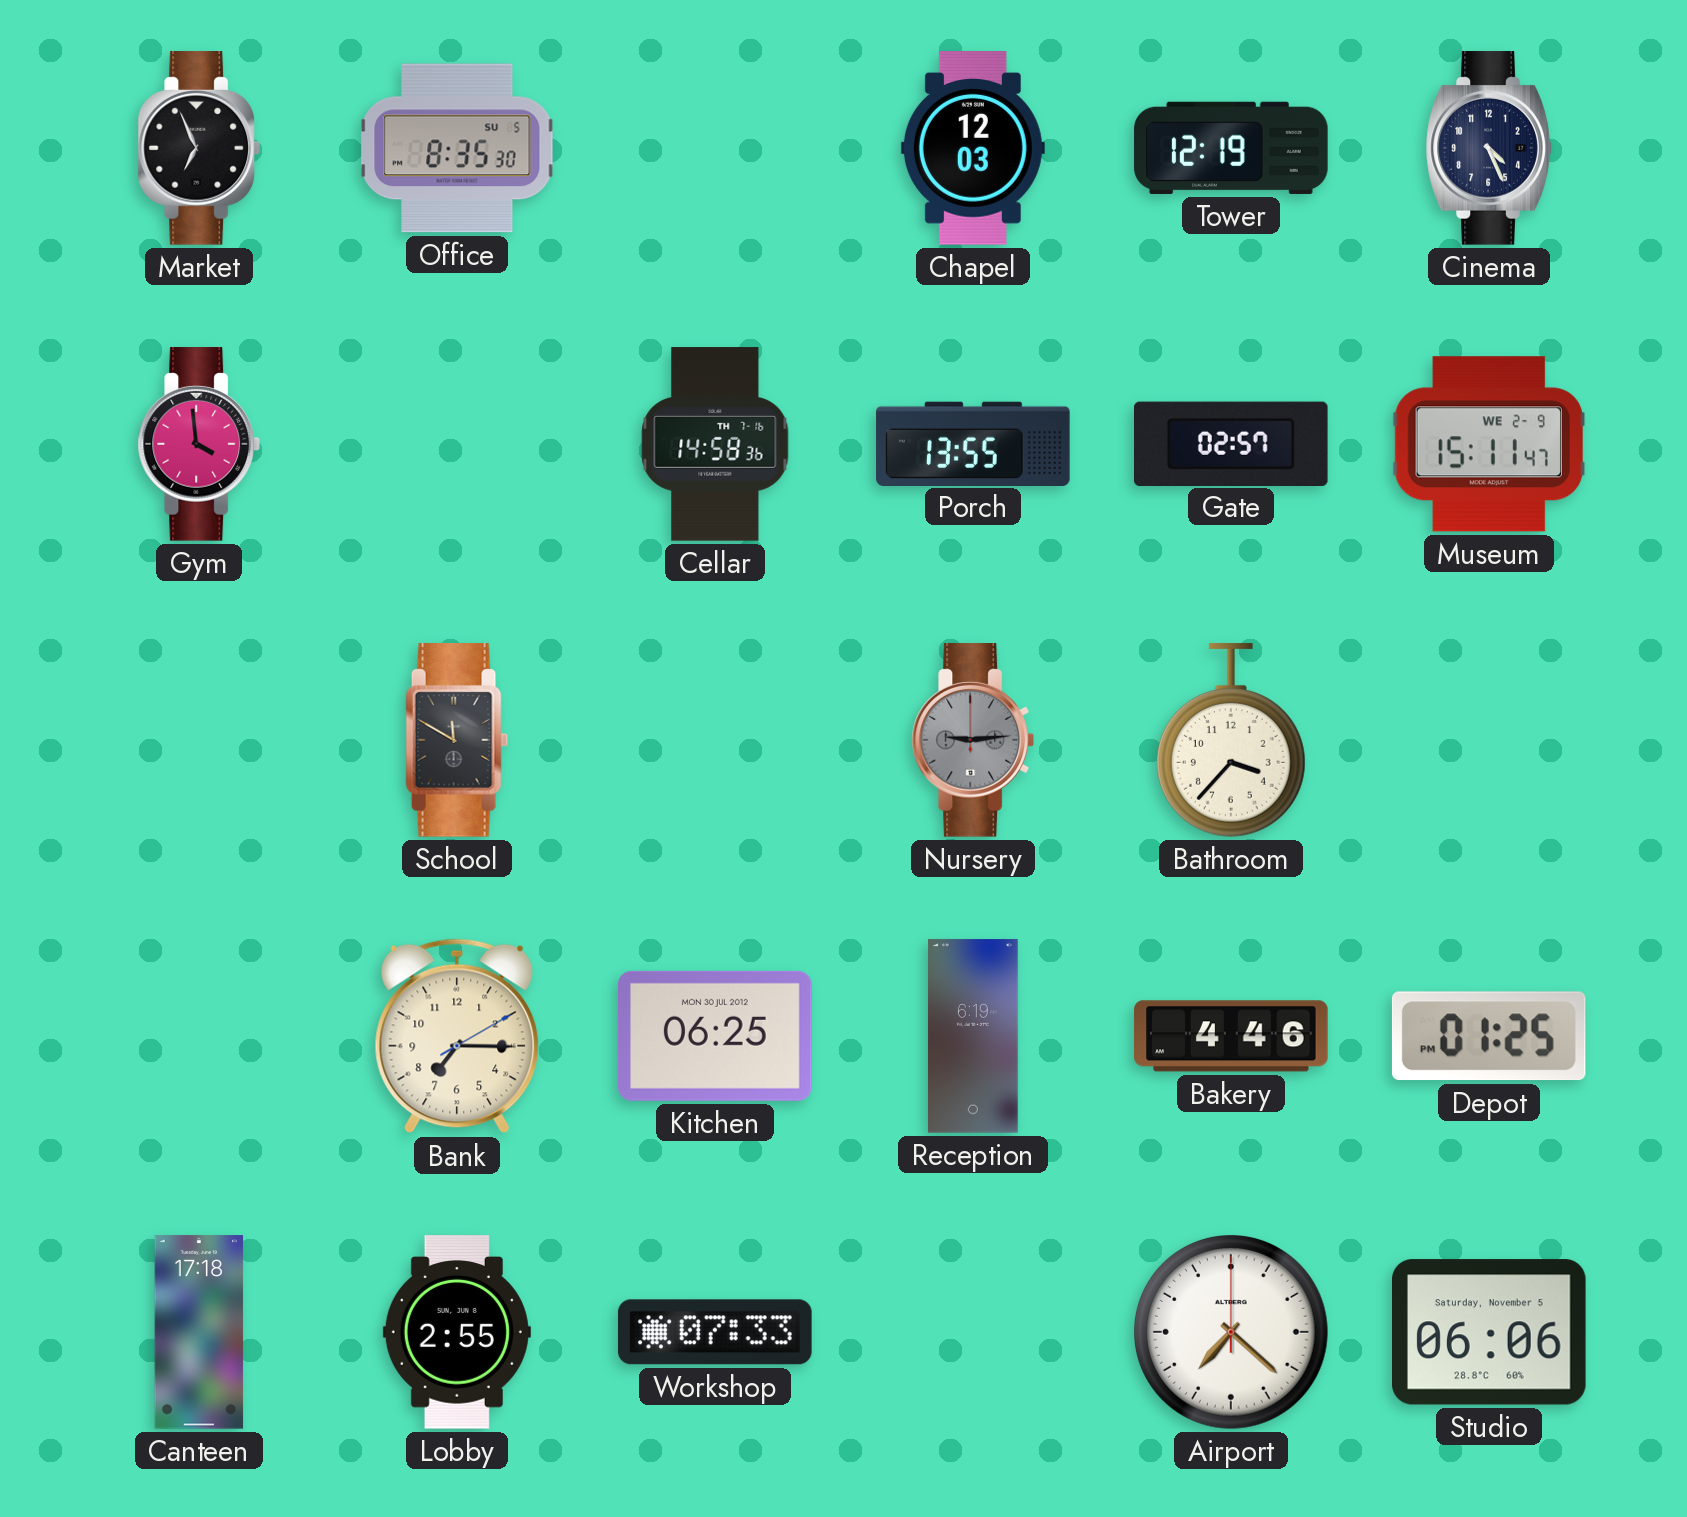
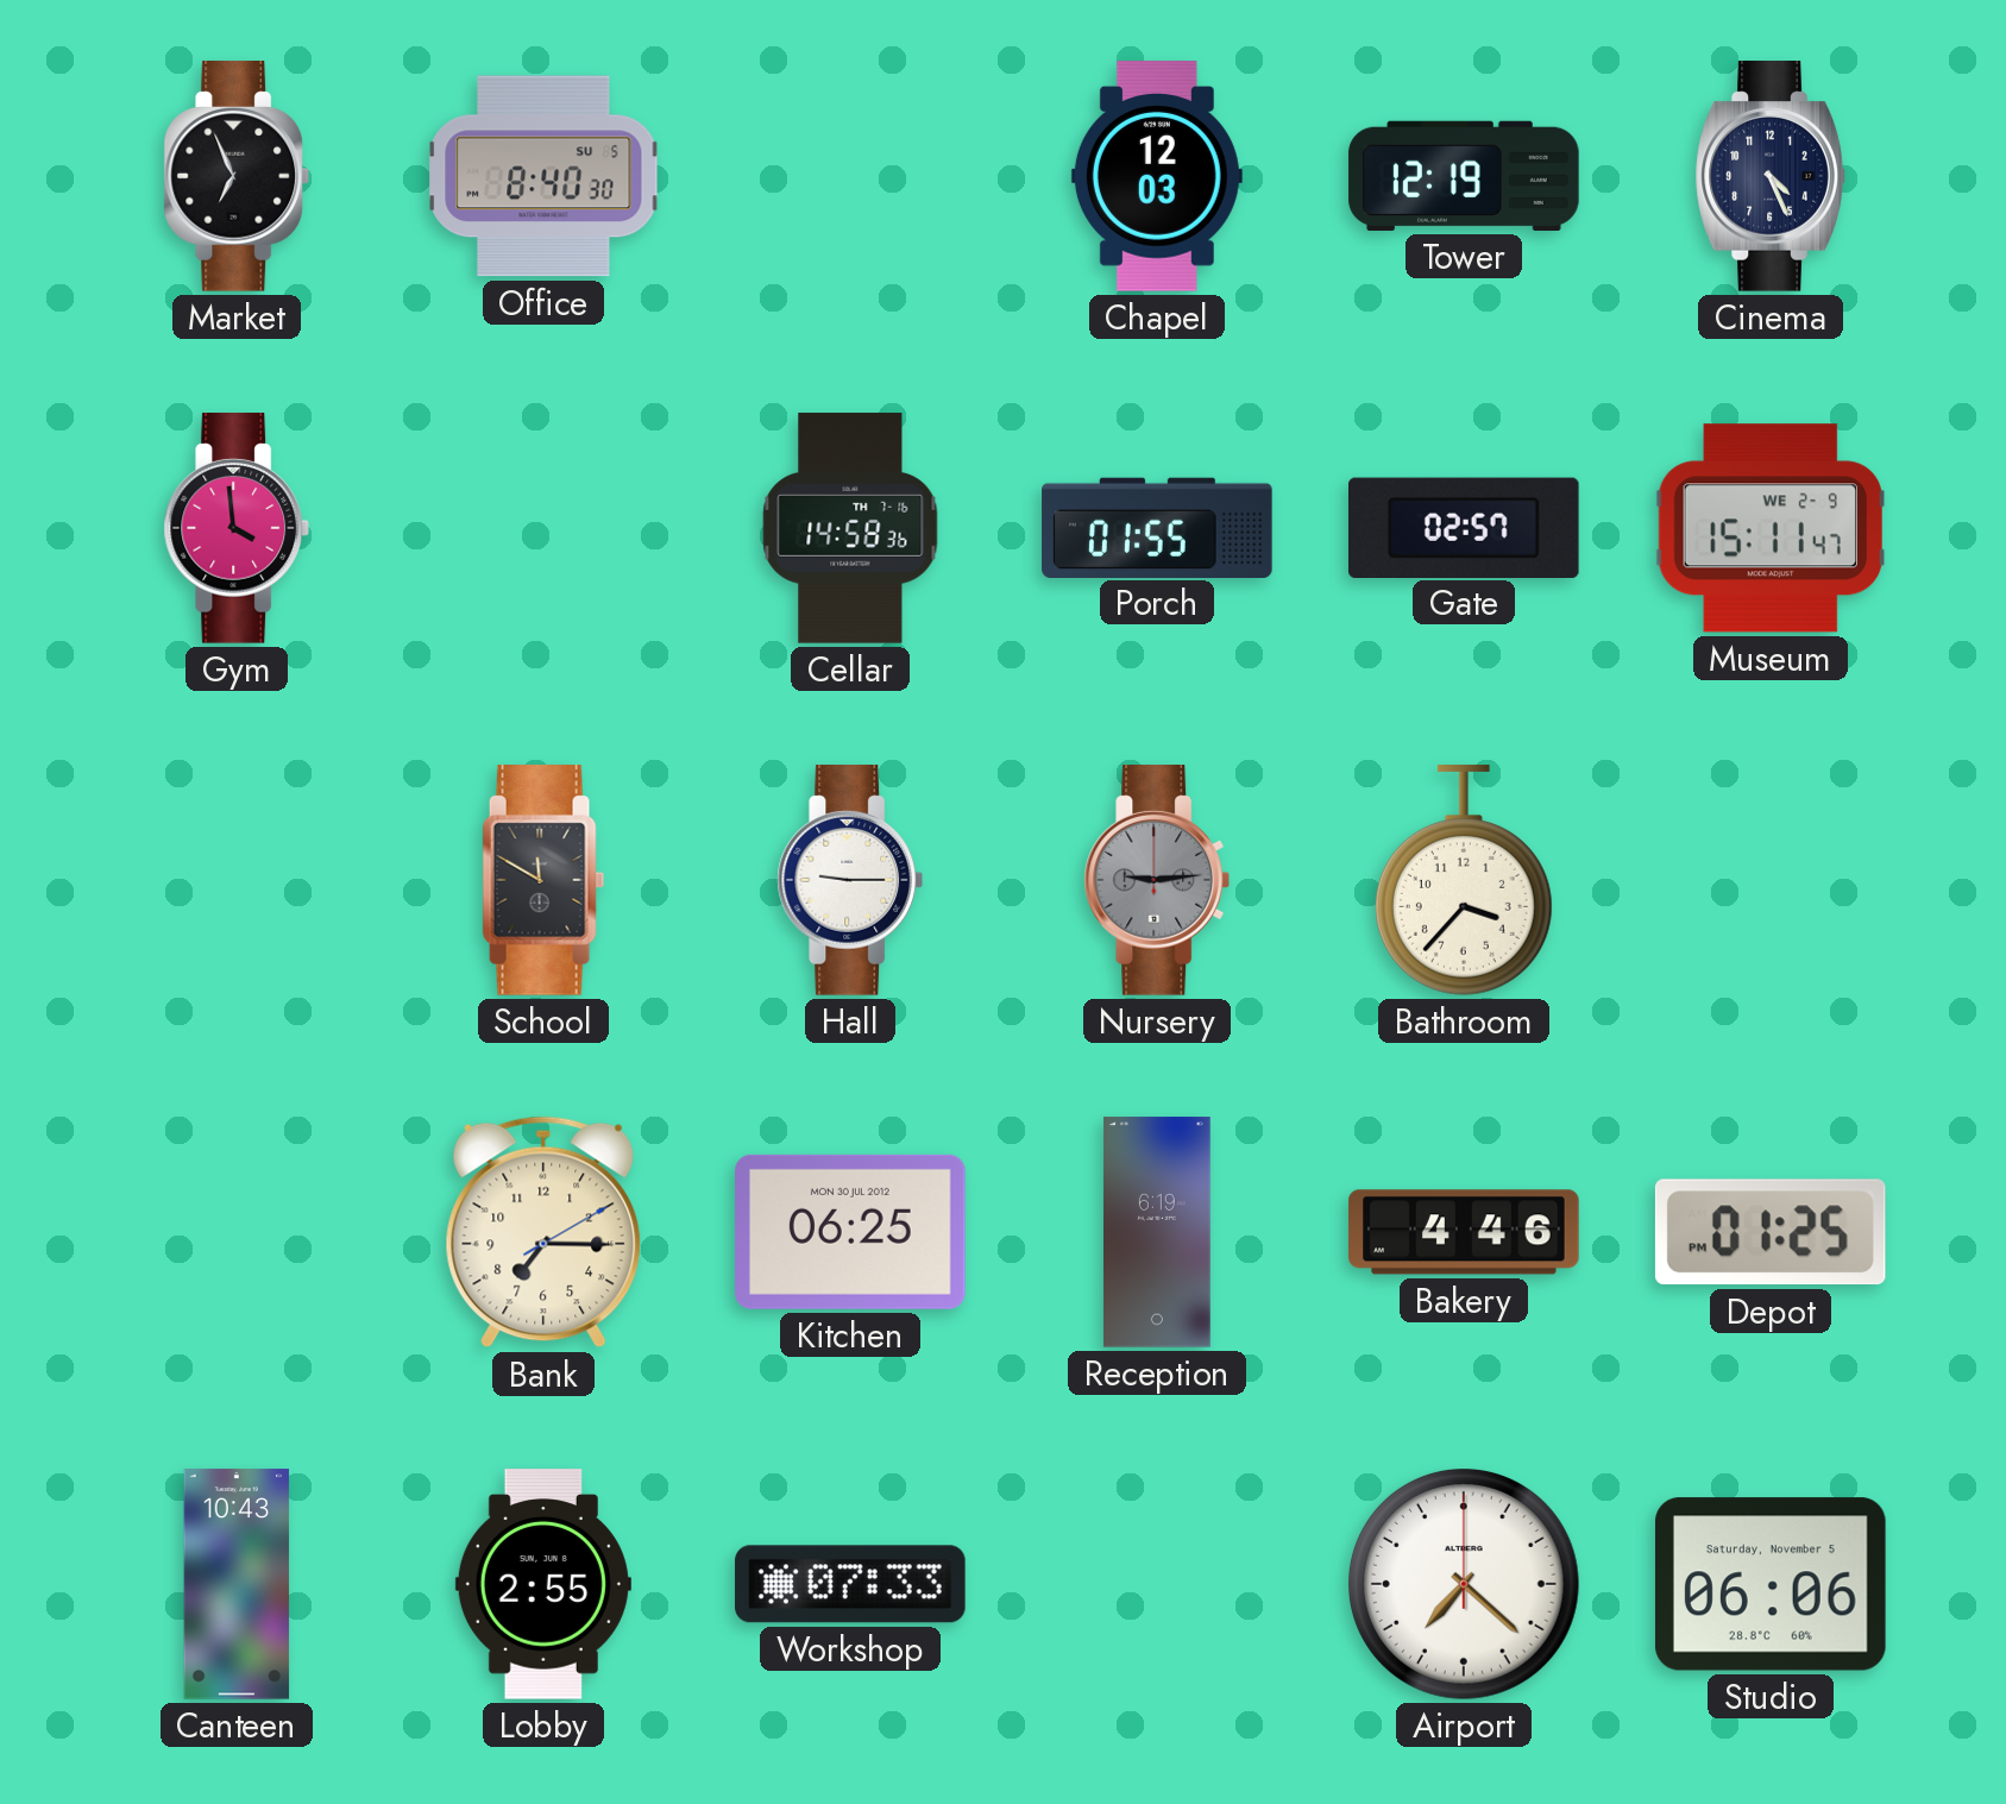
Office: 8:35 -> 8:40
Porch: 13:55 -> 01:55
Hall: none -> 9:15
Canteen: 17:18 -> 10:43
